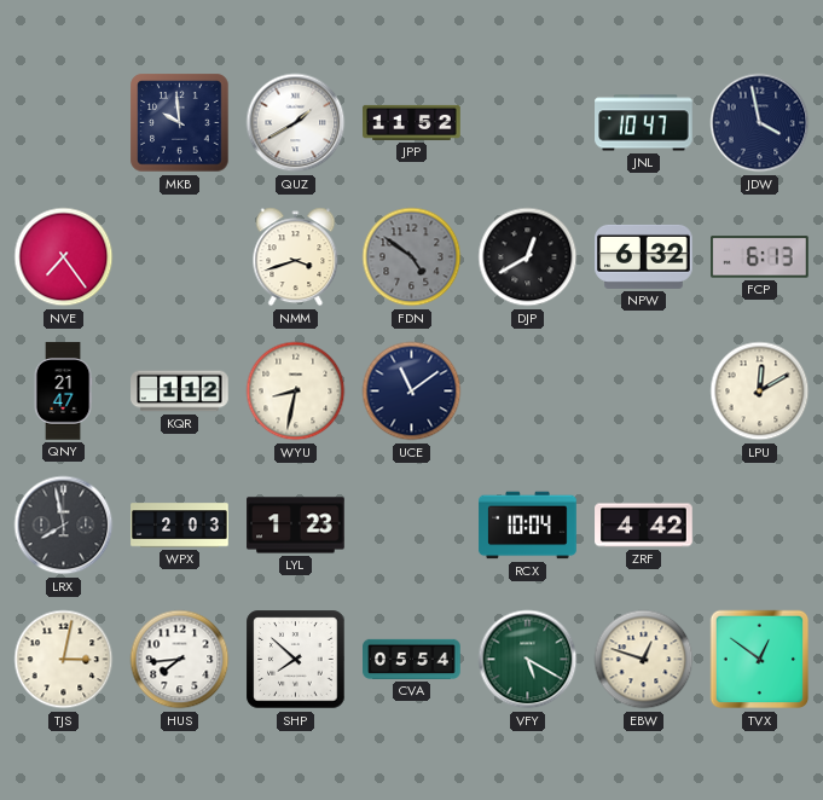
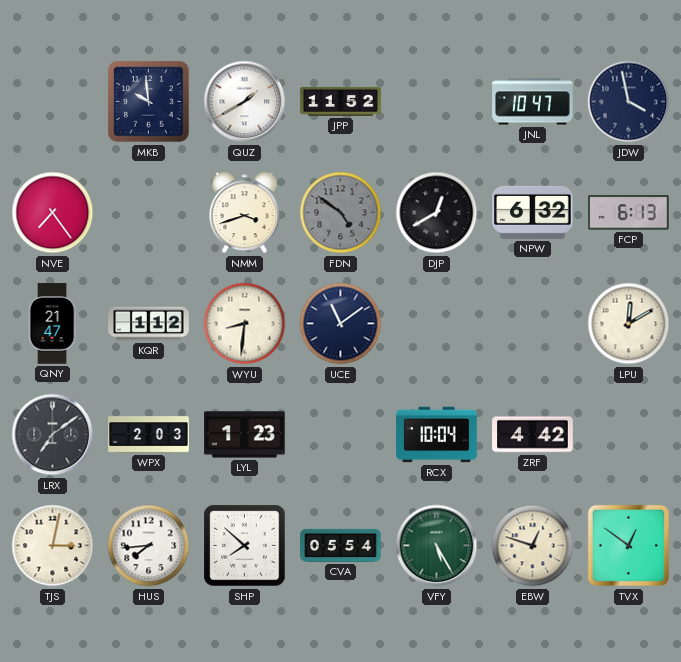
WYU: 8:32 -> 8:31
LRX: 7:58 -> 7:09
VFY: 5:20 -> 5:25
